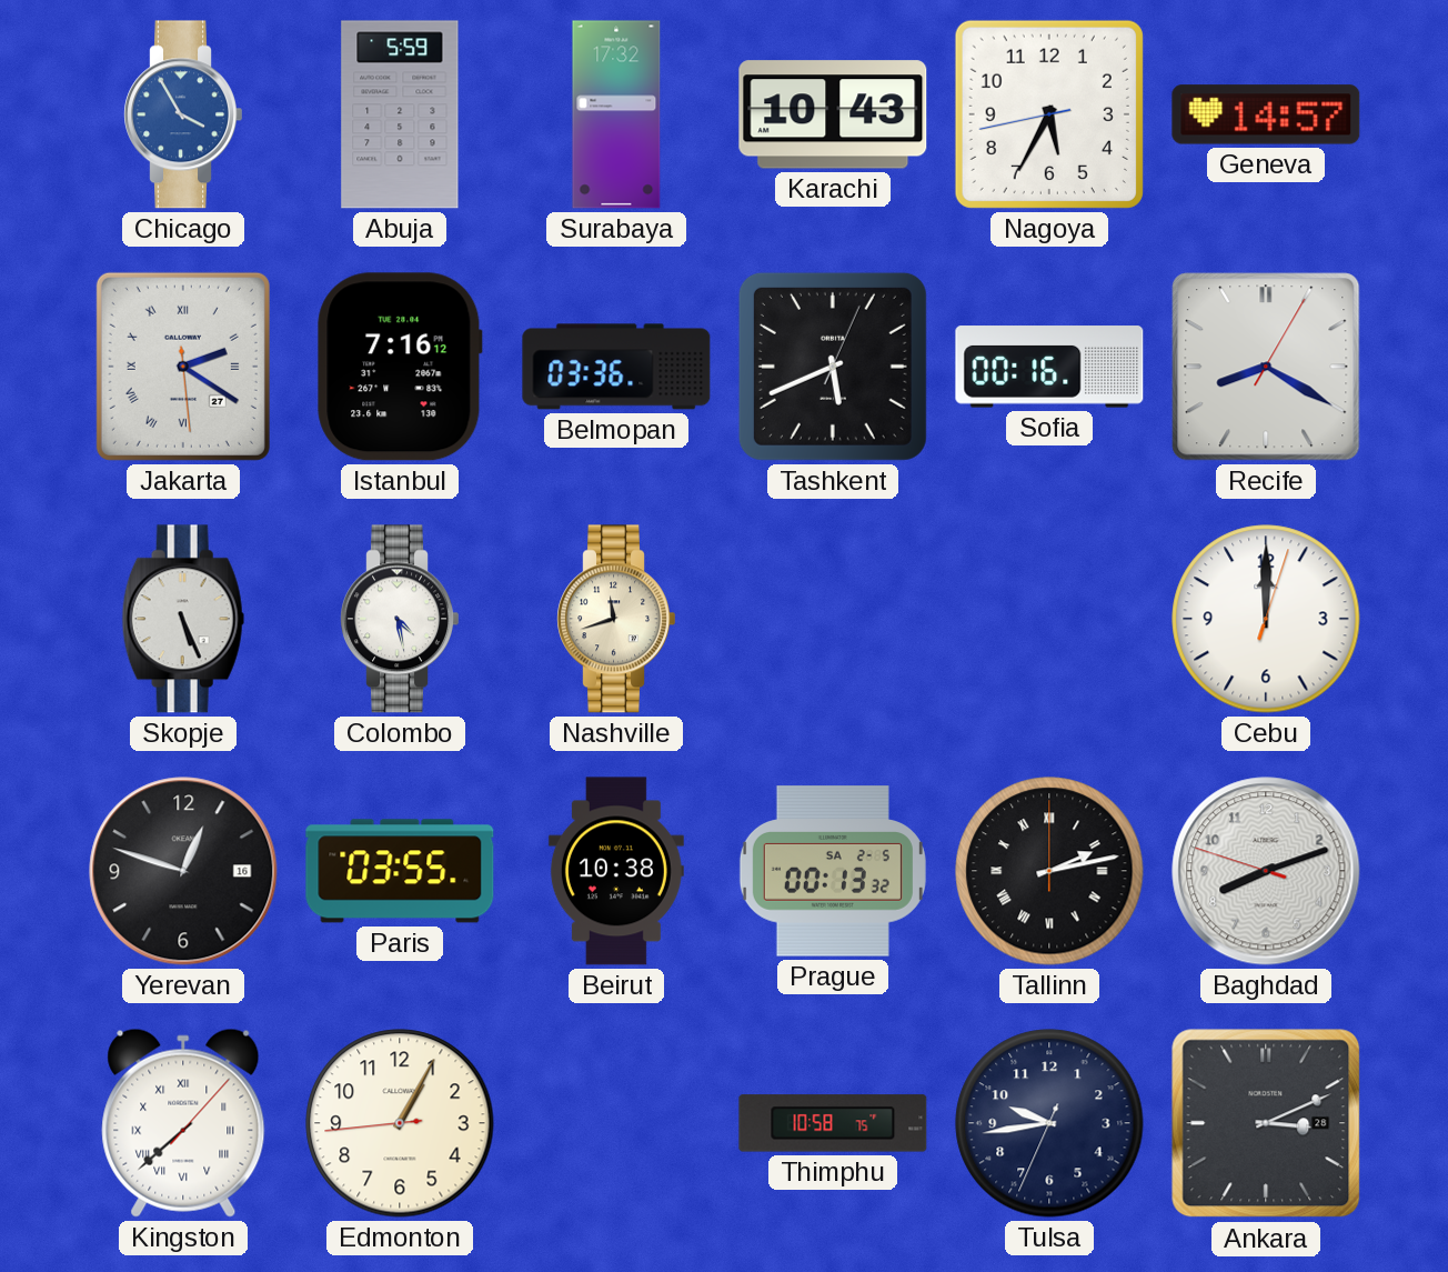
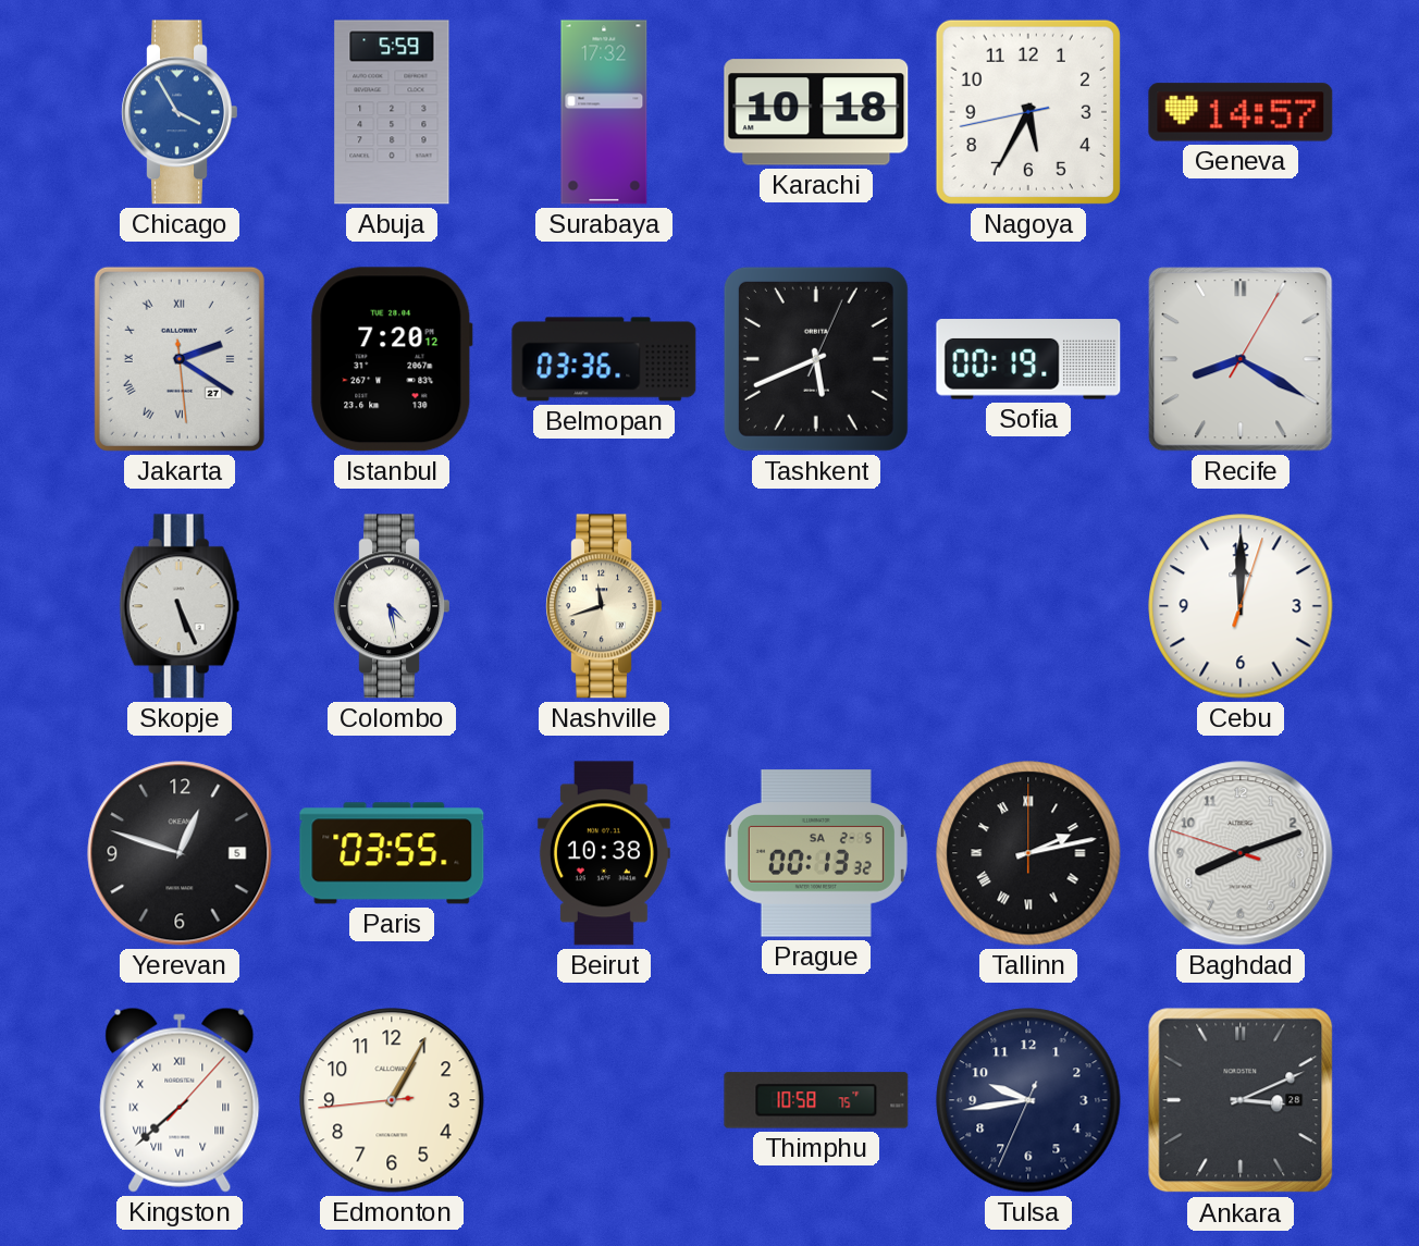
Karachi: 10:43 -> 10:18
Istanbul: 7:16 -> 7:20
Sofia: 00:16 -> 00:19
Yerevan date: 16 -> 5
